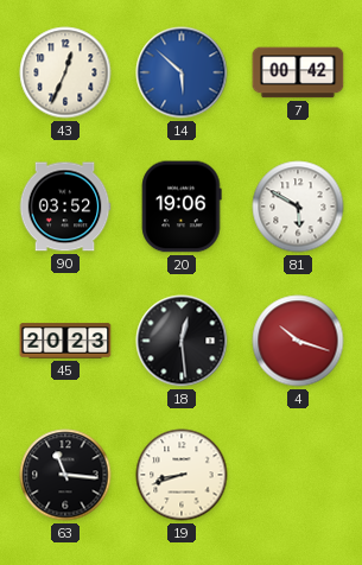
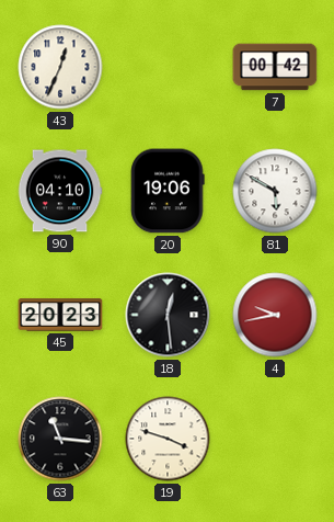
14: 5:52 -> none
90: 03:52 -> 04:10
4: 10:18 -> 9:43
19: 8:42 -> 3:48
